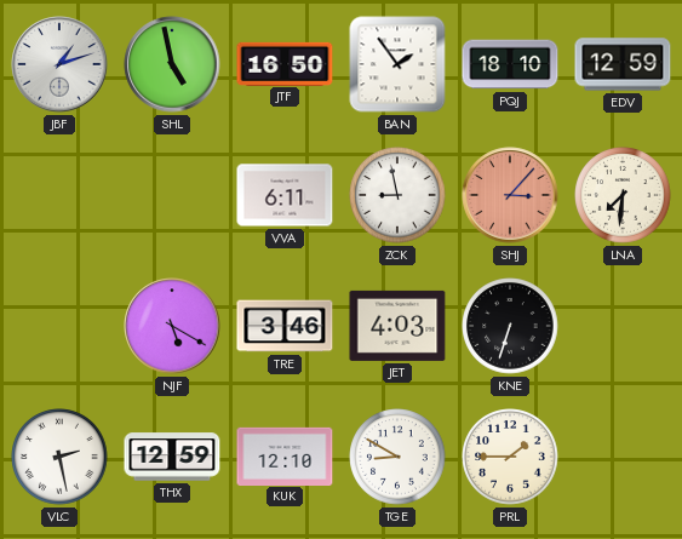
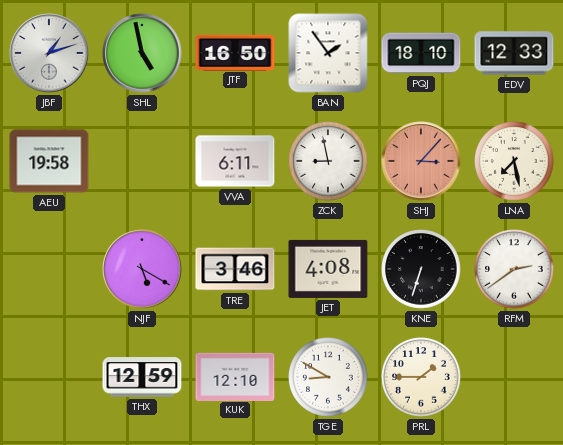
EDV: 12:59 -> 12:33
AEU: none -> 19:58
LNA: 7:31 -> 7:28
JET: 4:03 -> 4:08
RFM: none -> 2:39
VLC: 2:28 -> none
